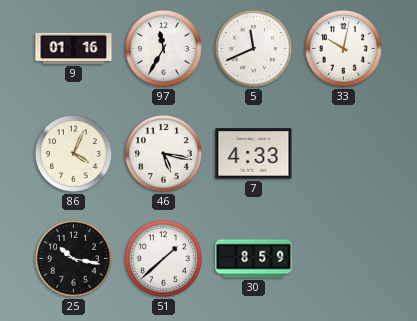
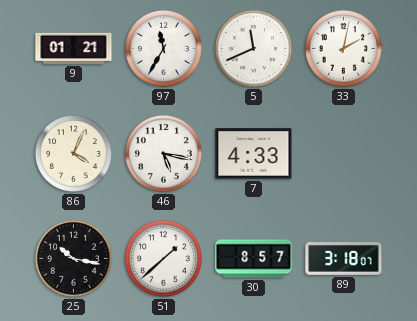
9: 01:16 -> 01:21
33: 10:02 -> 2:02
30: 8:59 -> 8:57
89: none -> 3:18
